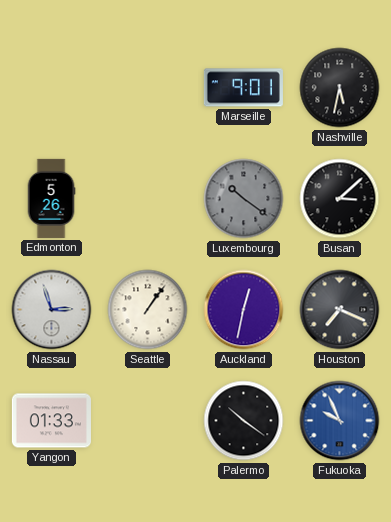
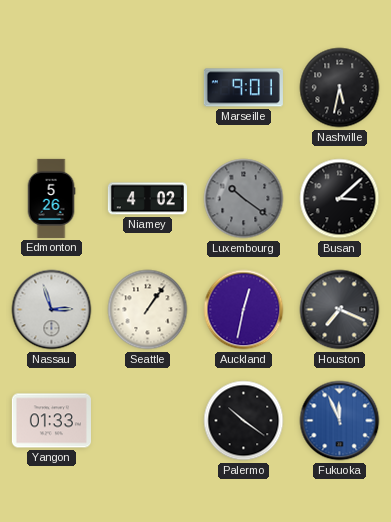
Niamey: none -> 4:02
Fukuoka: 9:56 -> 11:56
